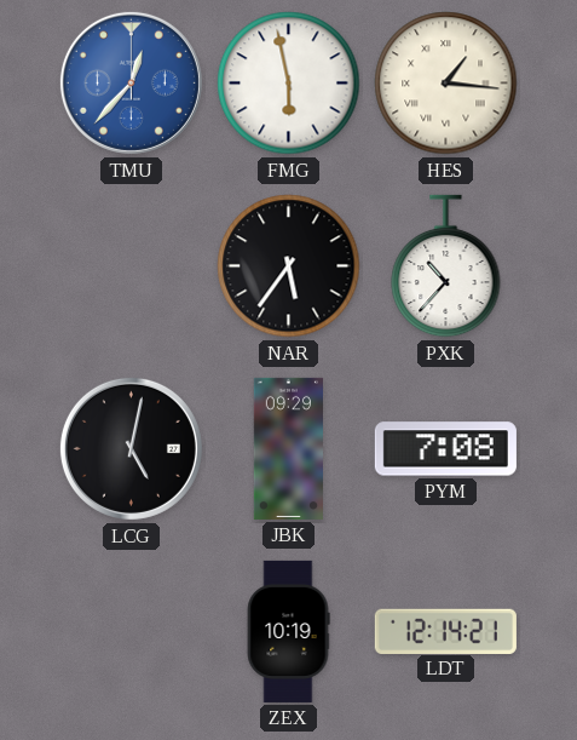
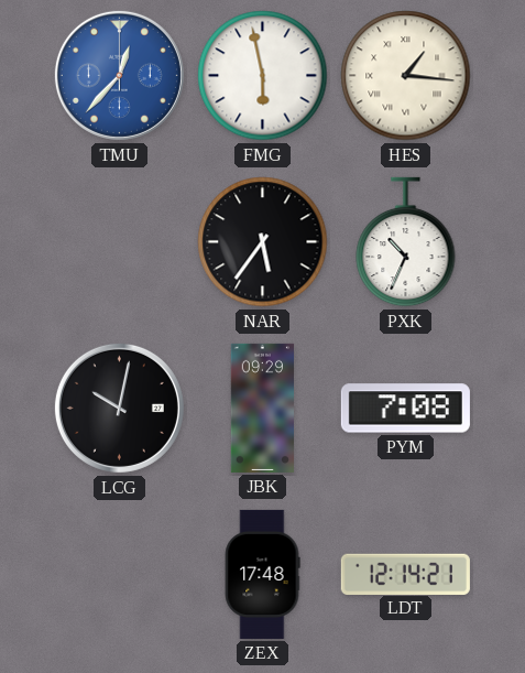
PXK: 10:37 -> 10:34
LCG: 5:02 -> 10:02
ZEX: 10:19 -> 17:48
